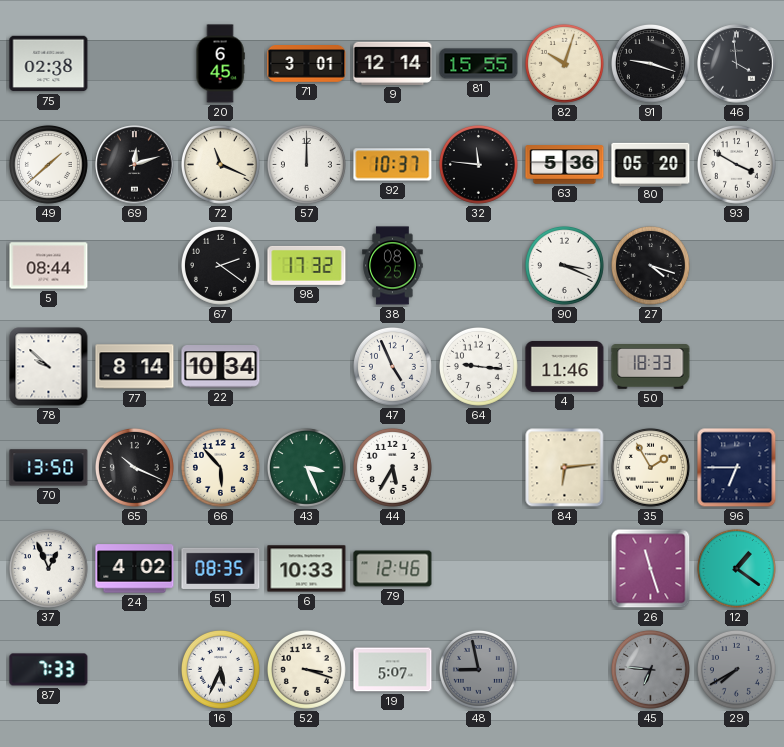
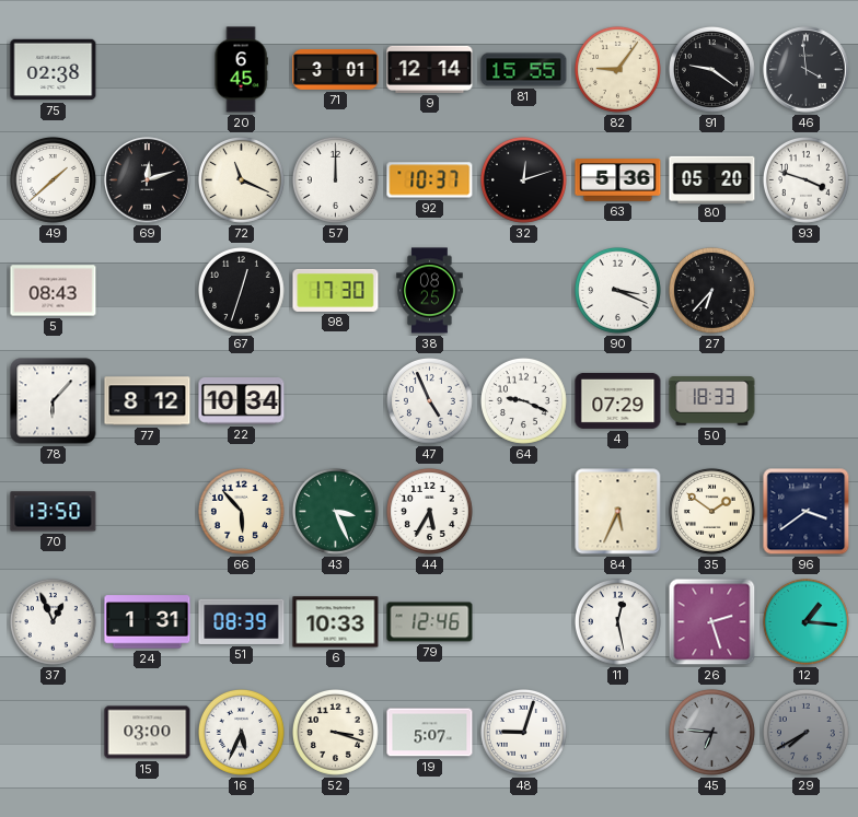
82: 10:03 -> 9:06
91: 9:18 -> 9:21
32: 11:46 -> 12:12
93: 3:50 -> 3:48
5: 08:44 -> 08:43
67: 2:21 -> 12:33
98: 17:32 -> 17:30
27: 4:18 -> 6:37
78: 9:52 -> 6:07
77: 8:14 -> 8:12
64: 9:16 -> 9:19
4: 11:46 -> 07:29
65: 10:19 -> none
84: 6:14 -> 5:34
35: 1:55 -> 1:51
96: 6:45 -> 3:39
24: 4:02 -> 1:31
51: 08:35 -> 08:39
11: none -> 12:28
26: 11:27 -> 2:27
12: 1:21 -> 1:16
87: 7:33 -> none
15: none -> 03:00
48: 8:58 -> 9:03
48 dial: grey -> white
